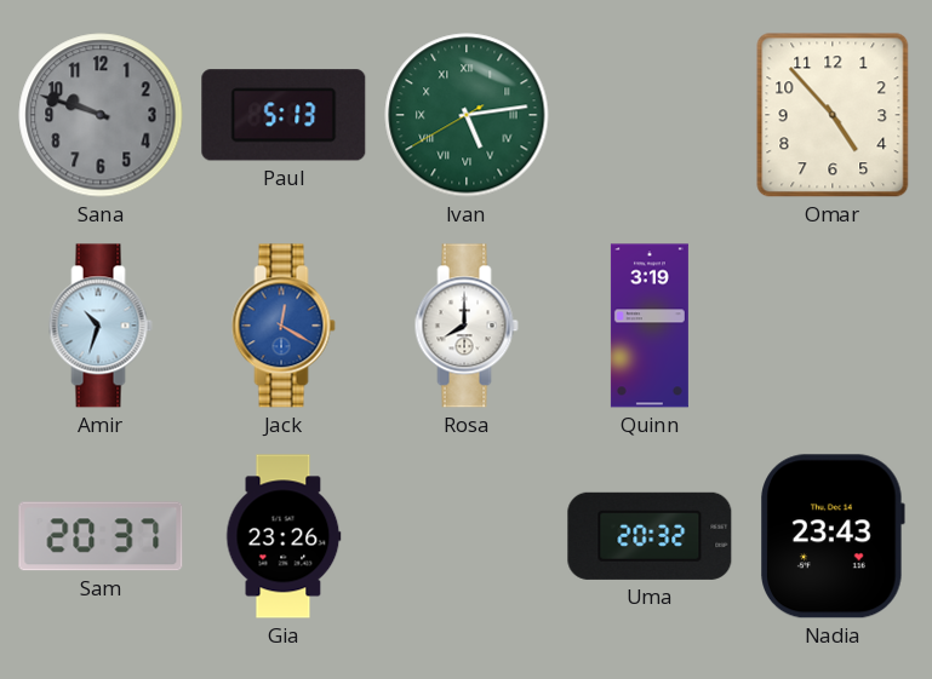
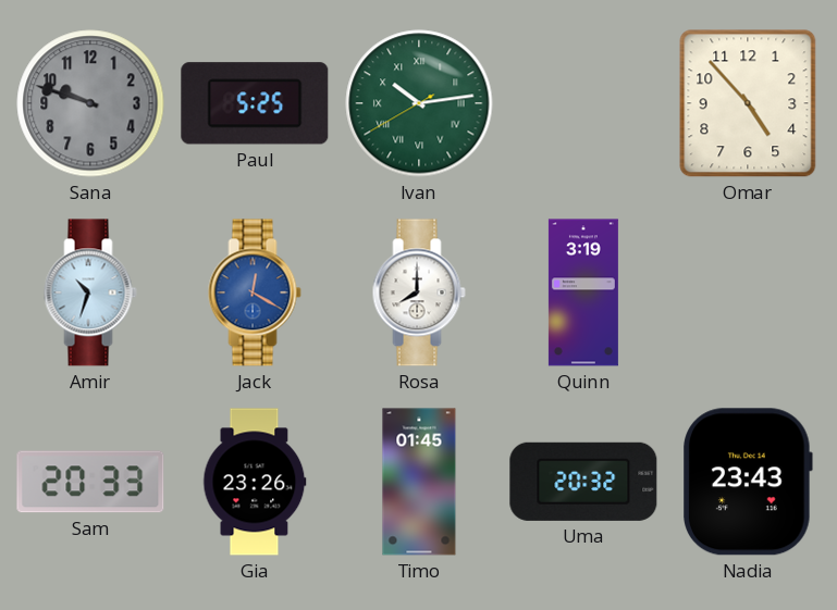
Paul: 5:13 -> 5:25
Ivan: 5:13 -> 10:13
Sam: 20:37 -> 20:33
Timo: none -> 01:45
